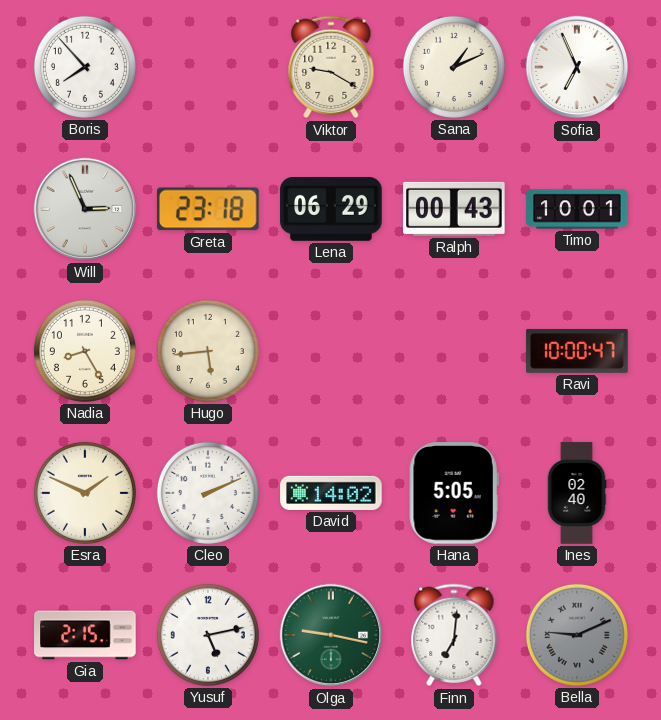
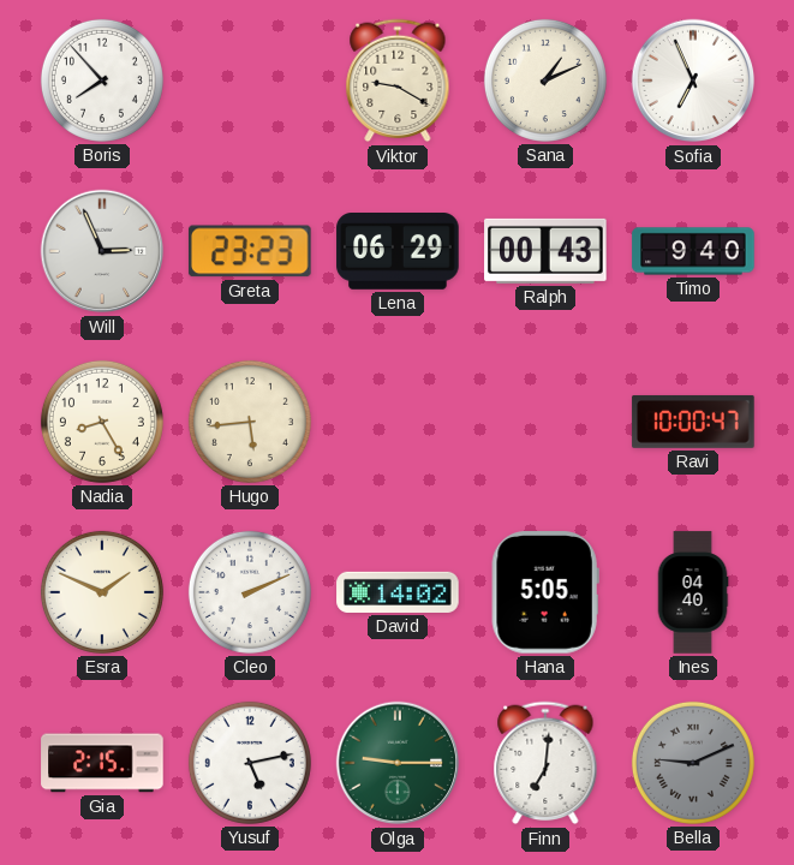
Greta: 23:18 -> 23:23
Timo: 10:01 -> 9:40
Ines: 02:40 -> 04:40
Olga: 9:17 -> 9:15
